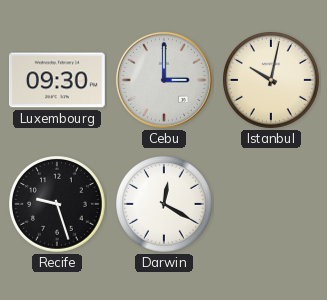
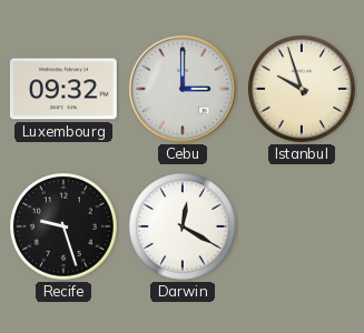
Luxembourg: 09:30 -> 09:32
Istanbul: 10:02 -> 9:57
